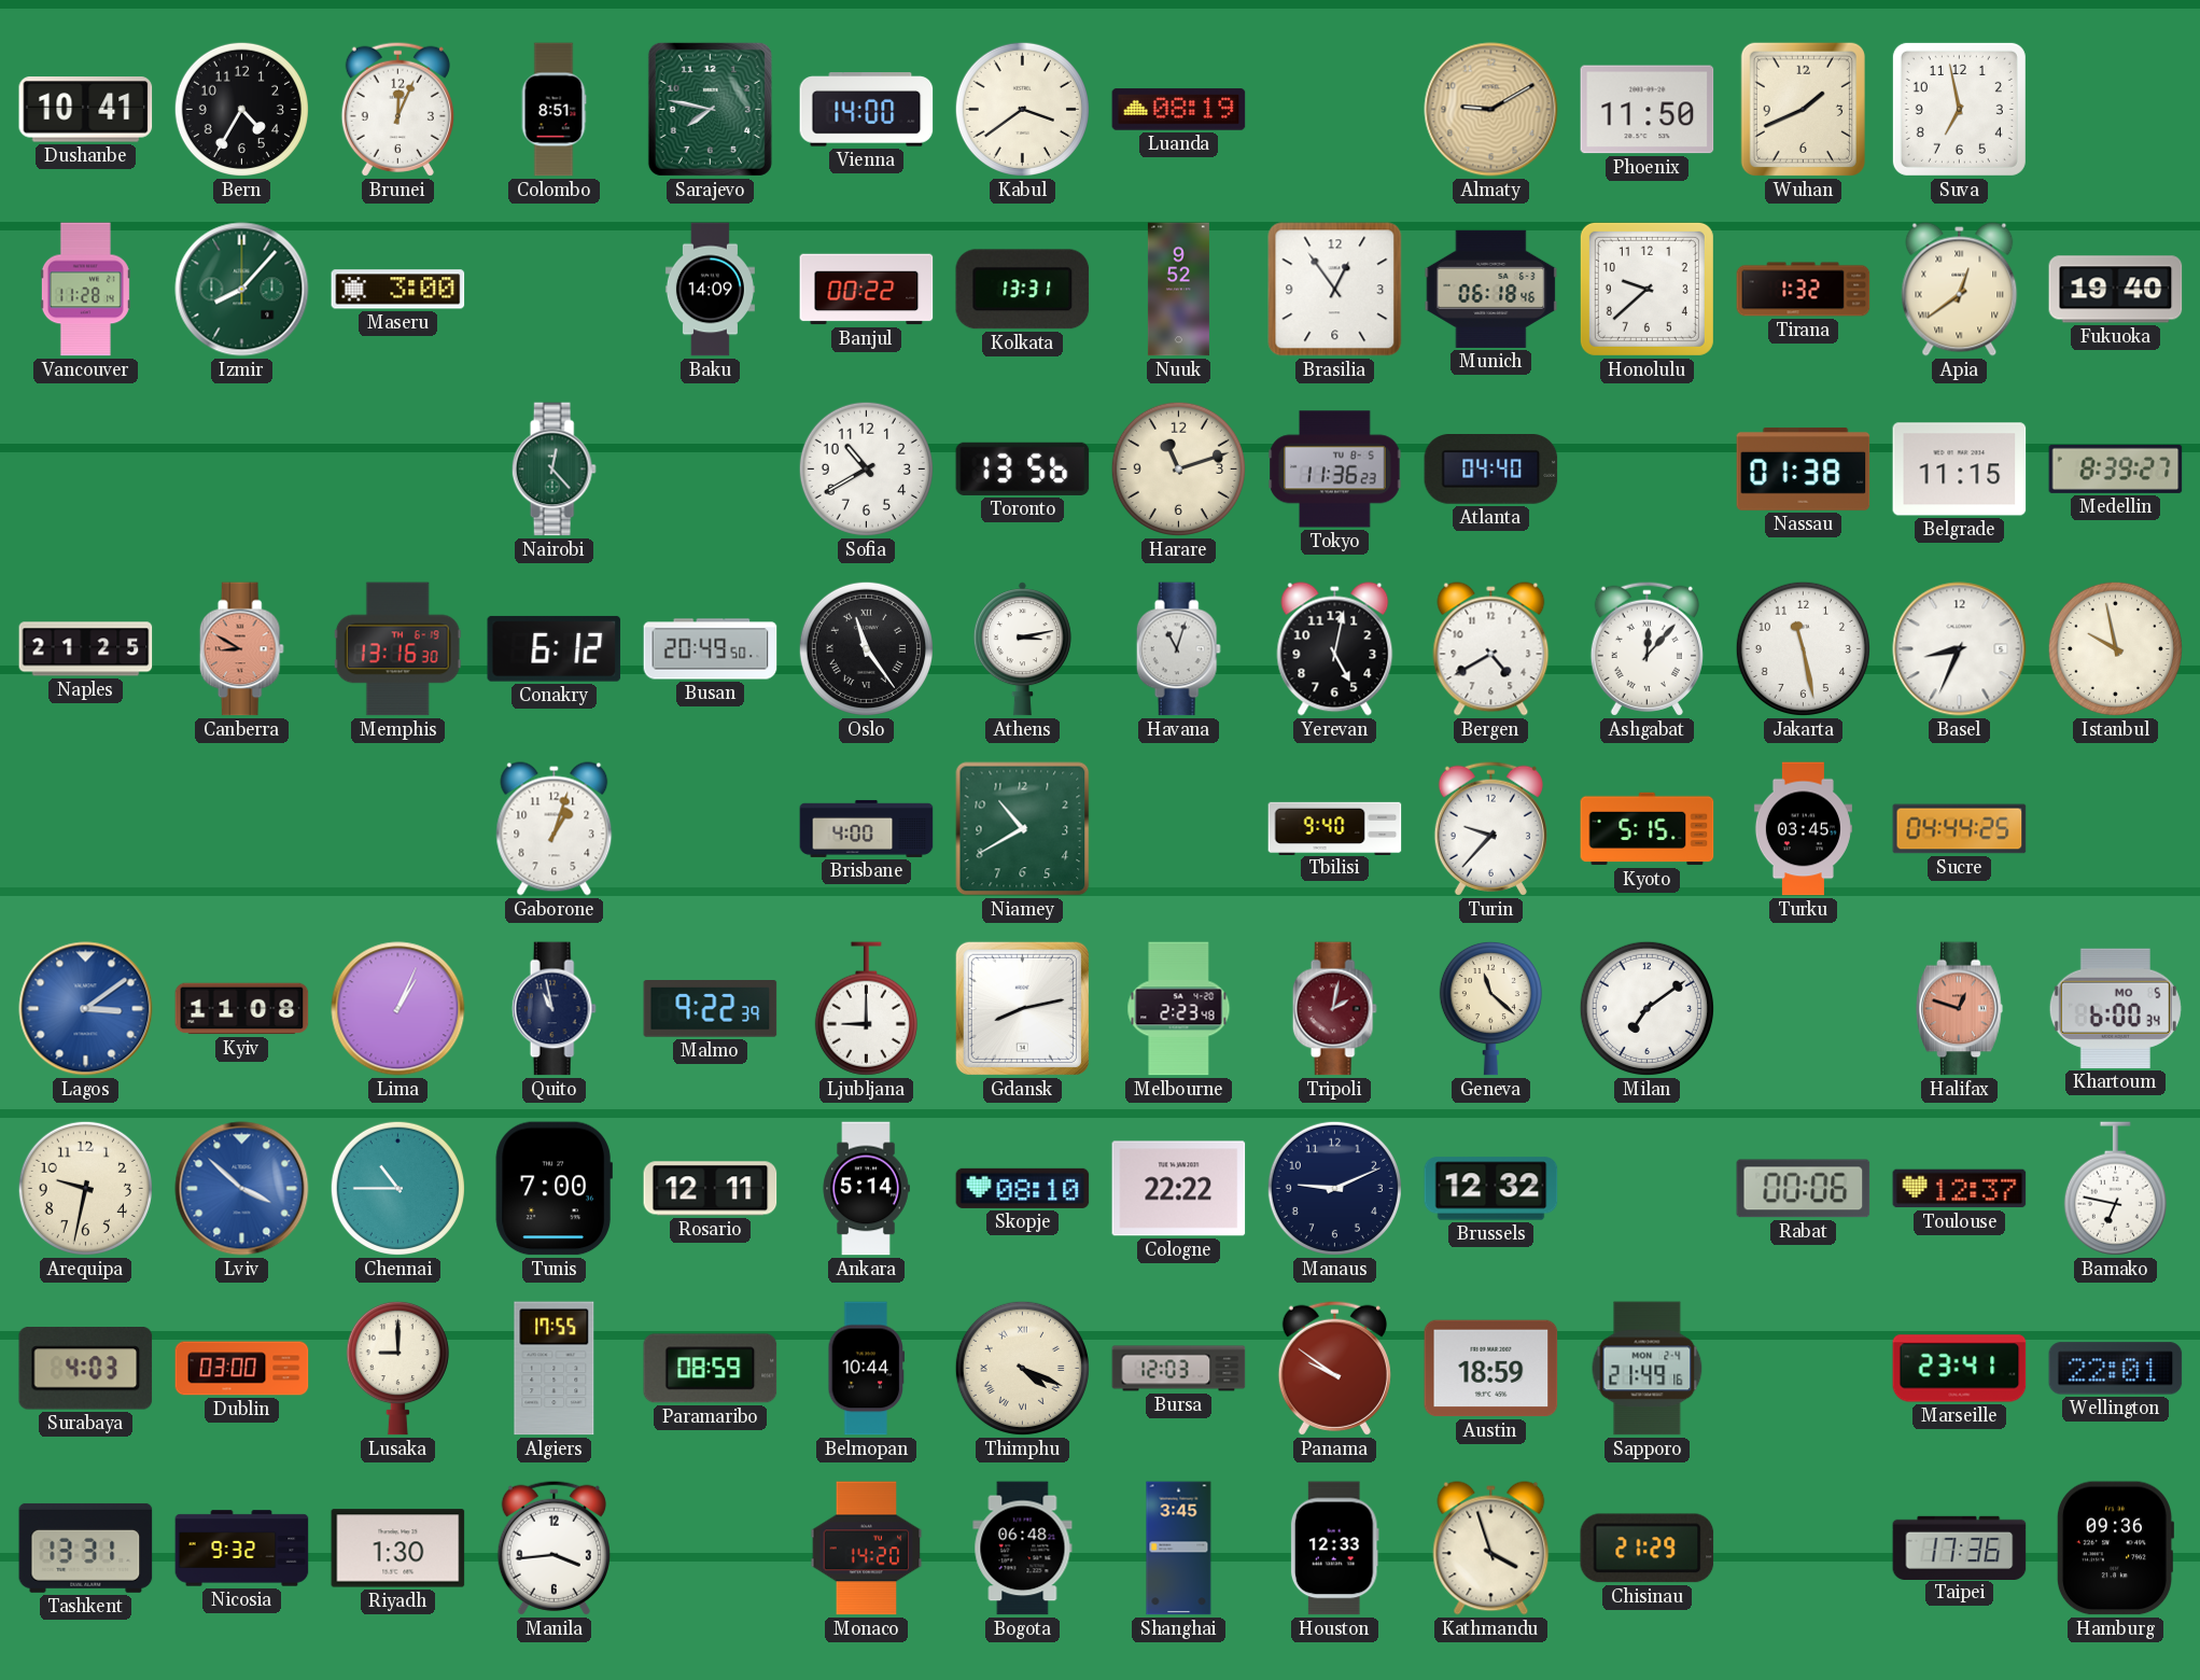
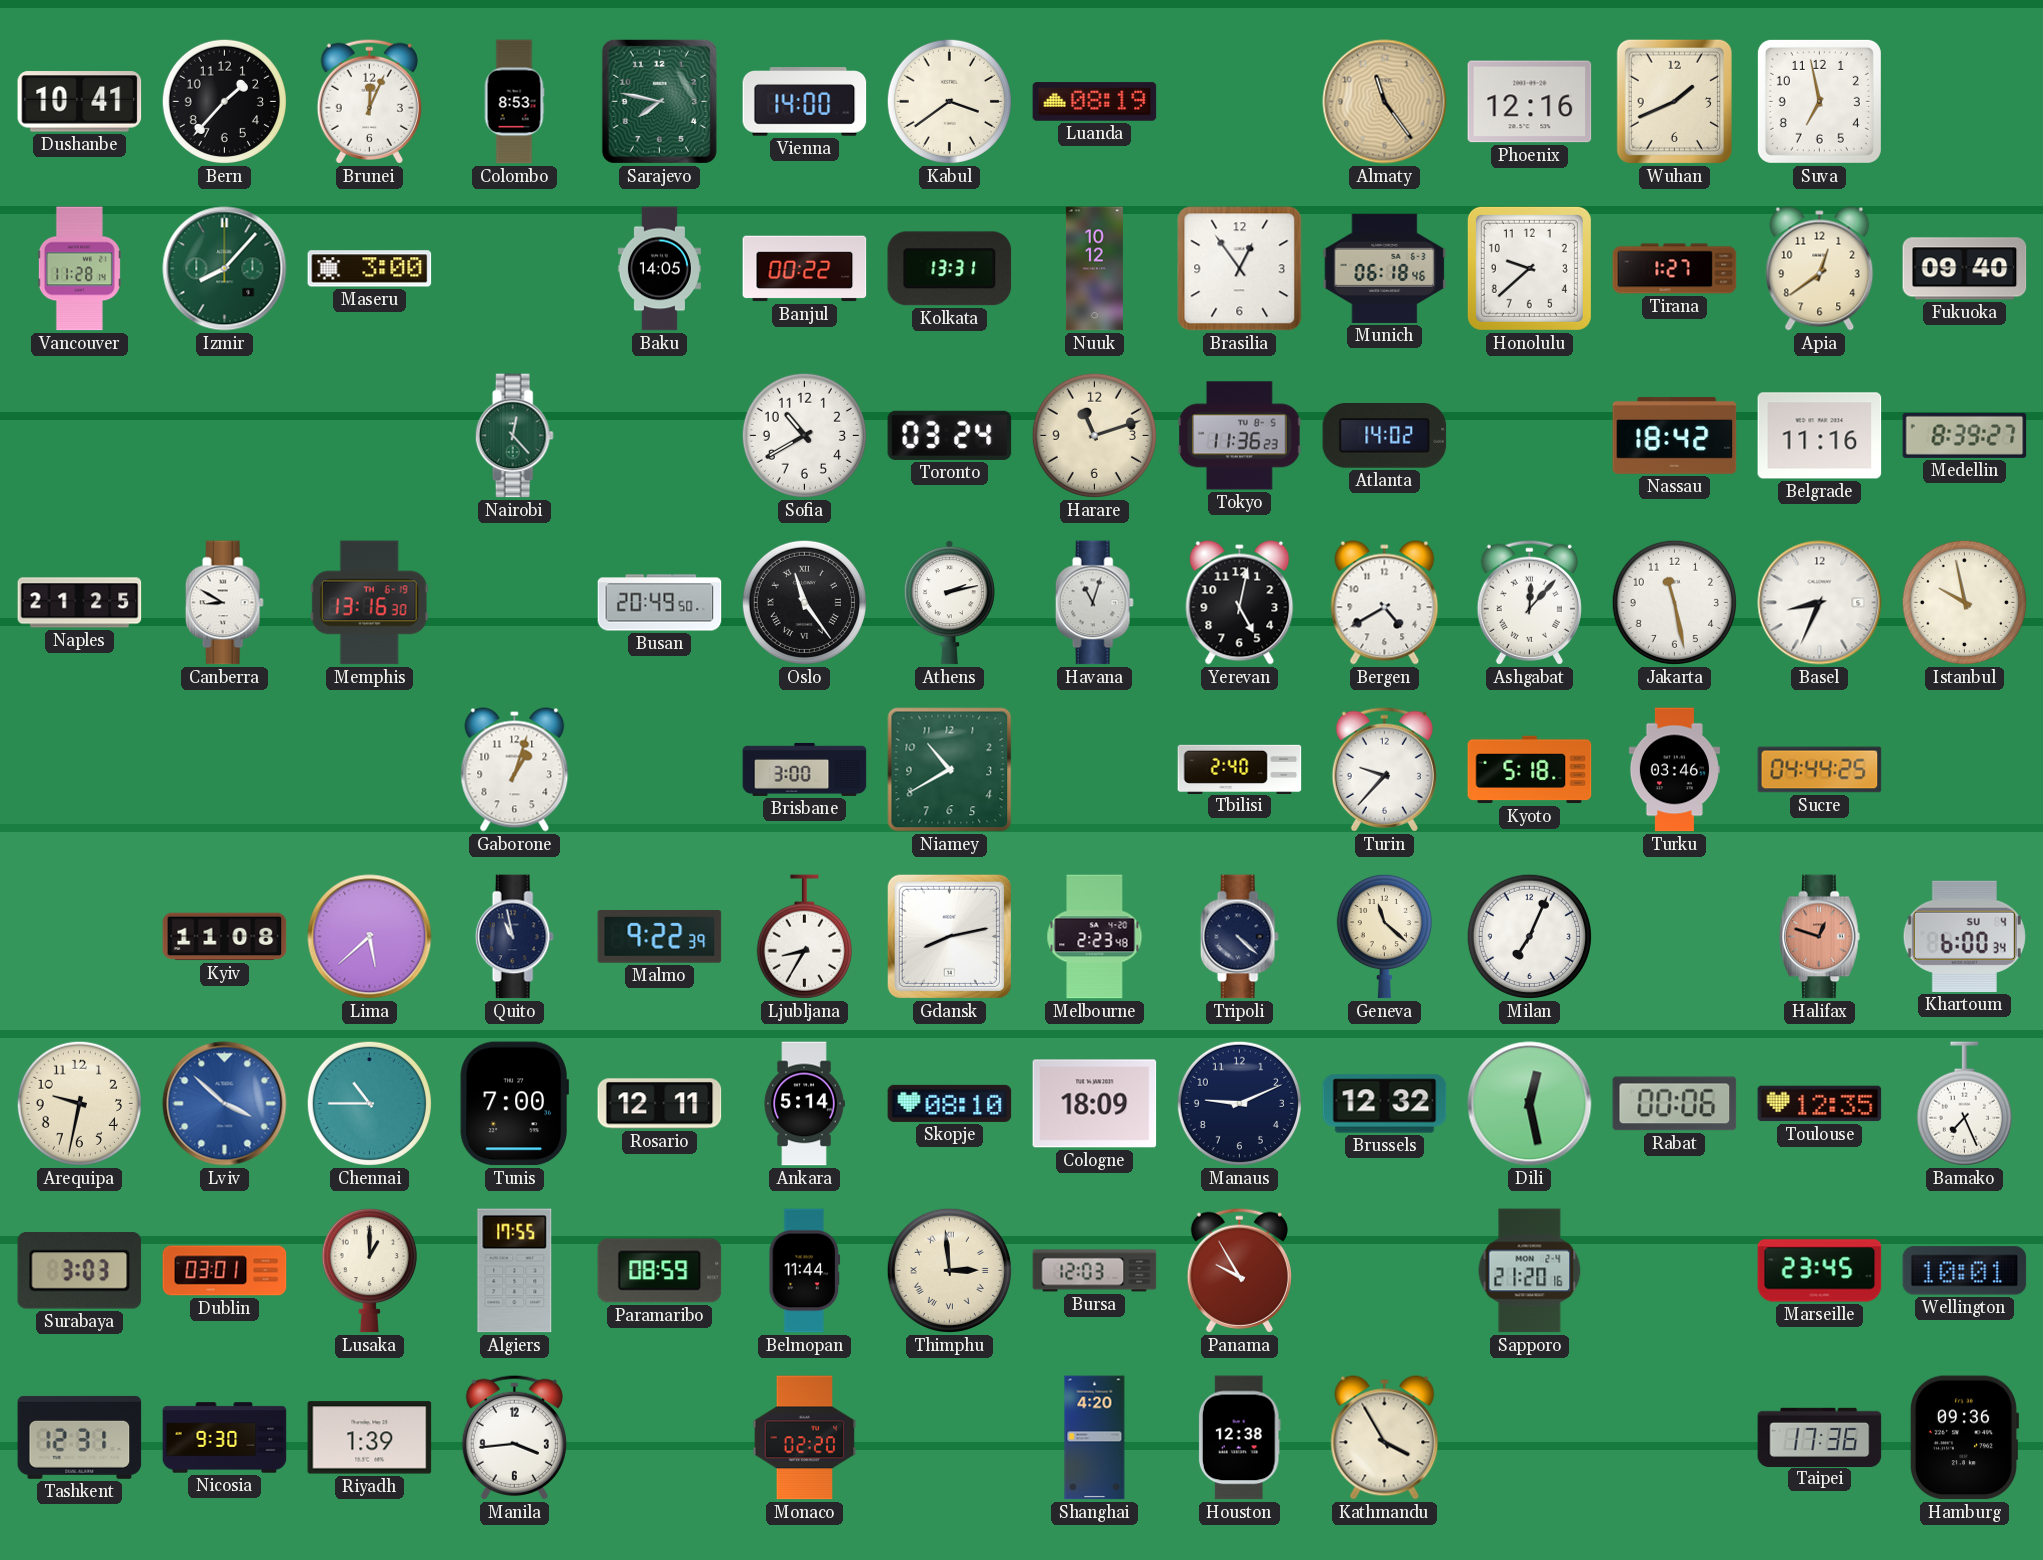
Bern: 4:35 -> 1:37
Colombo: 8:51 -> 8:53
Almaty: 9:10 -> 11:24
Phoenix: 11:50 -> 12:16
Baku: 14:09 -> 14:05
Nuuk: 9:52 -> 10:12
Tirana: 1:32 -> 1:27
Apia numerals: Roman -> Arabic
Fukuoka: 19:40 -> 09:40
Toronto: 13:56 -> 03:24
Atlanta: 04:40 -> 14:02
Nassau: 01:38 -> 18:42
Belgrade: 11:15 -> 11:16
Canberra dial: salmon -> white
Conakry: 6:12 -> none
Athens: 3:13 -> 2:13
Brisbane: 4:00 -> 3:00
Tbilisi: 9:40 -> 2:40
Kyoto: 5:15 -> 5:18
Turku: 03:45 -> 03:46
Lagos: 3:09 -> none
Lima: 1:04 -> 5:38
Ljubljana: 9:00 -> 8:35
Tripoli: 2:02 -> 4:22
Tripoli dial: burgundy -> navy
Milan: 7:09 -> 7:04
Khartoum date: MO 5 -> SU 4
Cologne: 22:22 -> 18:09
Dili: none -> 12:28
Toulouse: 12:37 -> 12:35
Bamako: 6:47 -> 7:26
Surabaya: 4:03 -> 3:03
Dublin: 03:00 -> 03:01
Lusaka: 9:00 -> 1:00
Belmopan: 10:44 -> 11:44
Thimphu: 4:19 -> 2:59
Panama: 9:51 -> 9:55
Austin: 18:59 -> none
Sapporo: 21:49 -> 21:20
Marseille: 23:41 -> 23:45
Wellington: 22:01 -> 10:01
Tashkent: 13:31 -> 12:31
Nicosia: 9:32 -> 9:30
Riyadh: 1:30 -> 1:39
Monaco: 14:20 -> 02:20
Bogota: 06:48 -> none
Shanghai: 3:45 -> 4:20
Houston: 12:33 -> 12:38
Kathmandu: 3:57 -> 3:55
Chisinau: 21:29 -> none
